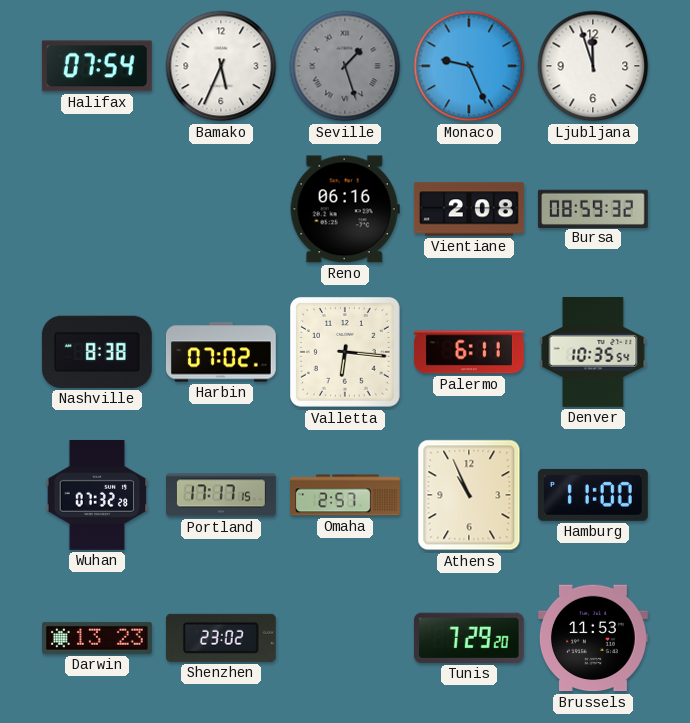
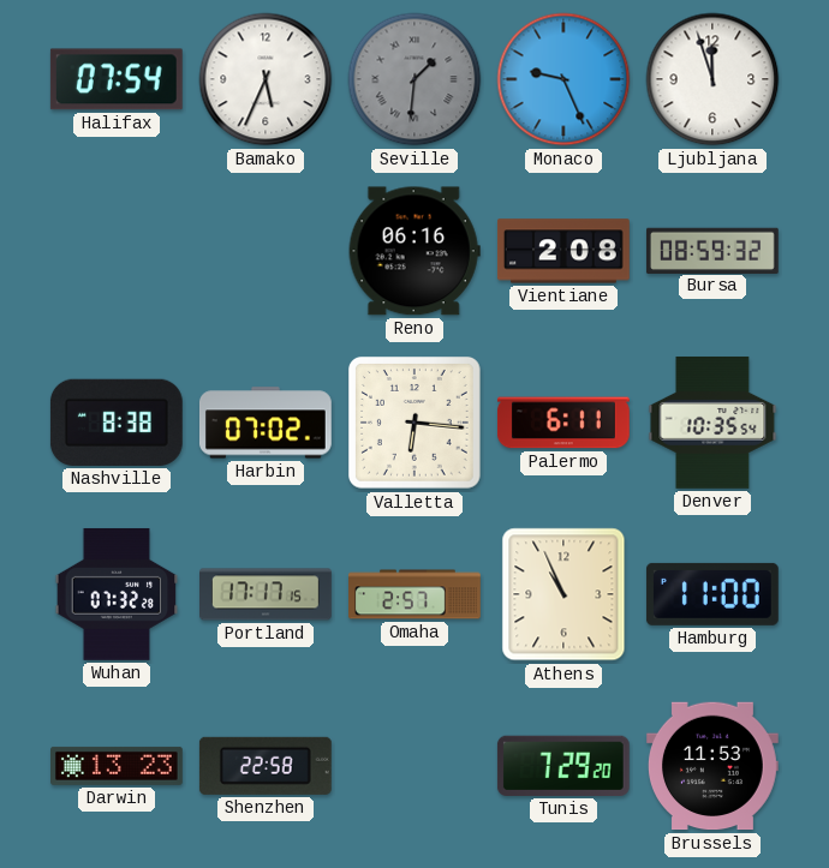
Seville: 1:27 -> 1:31
Shenzhen: 23:02 -> 22:58
